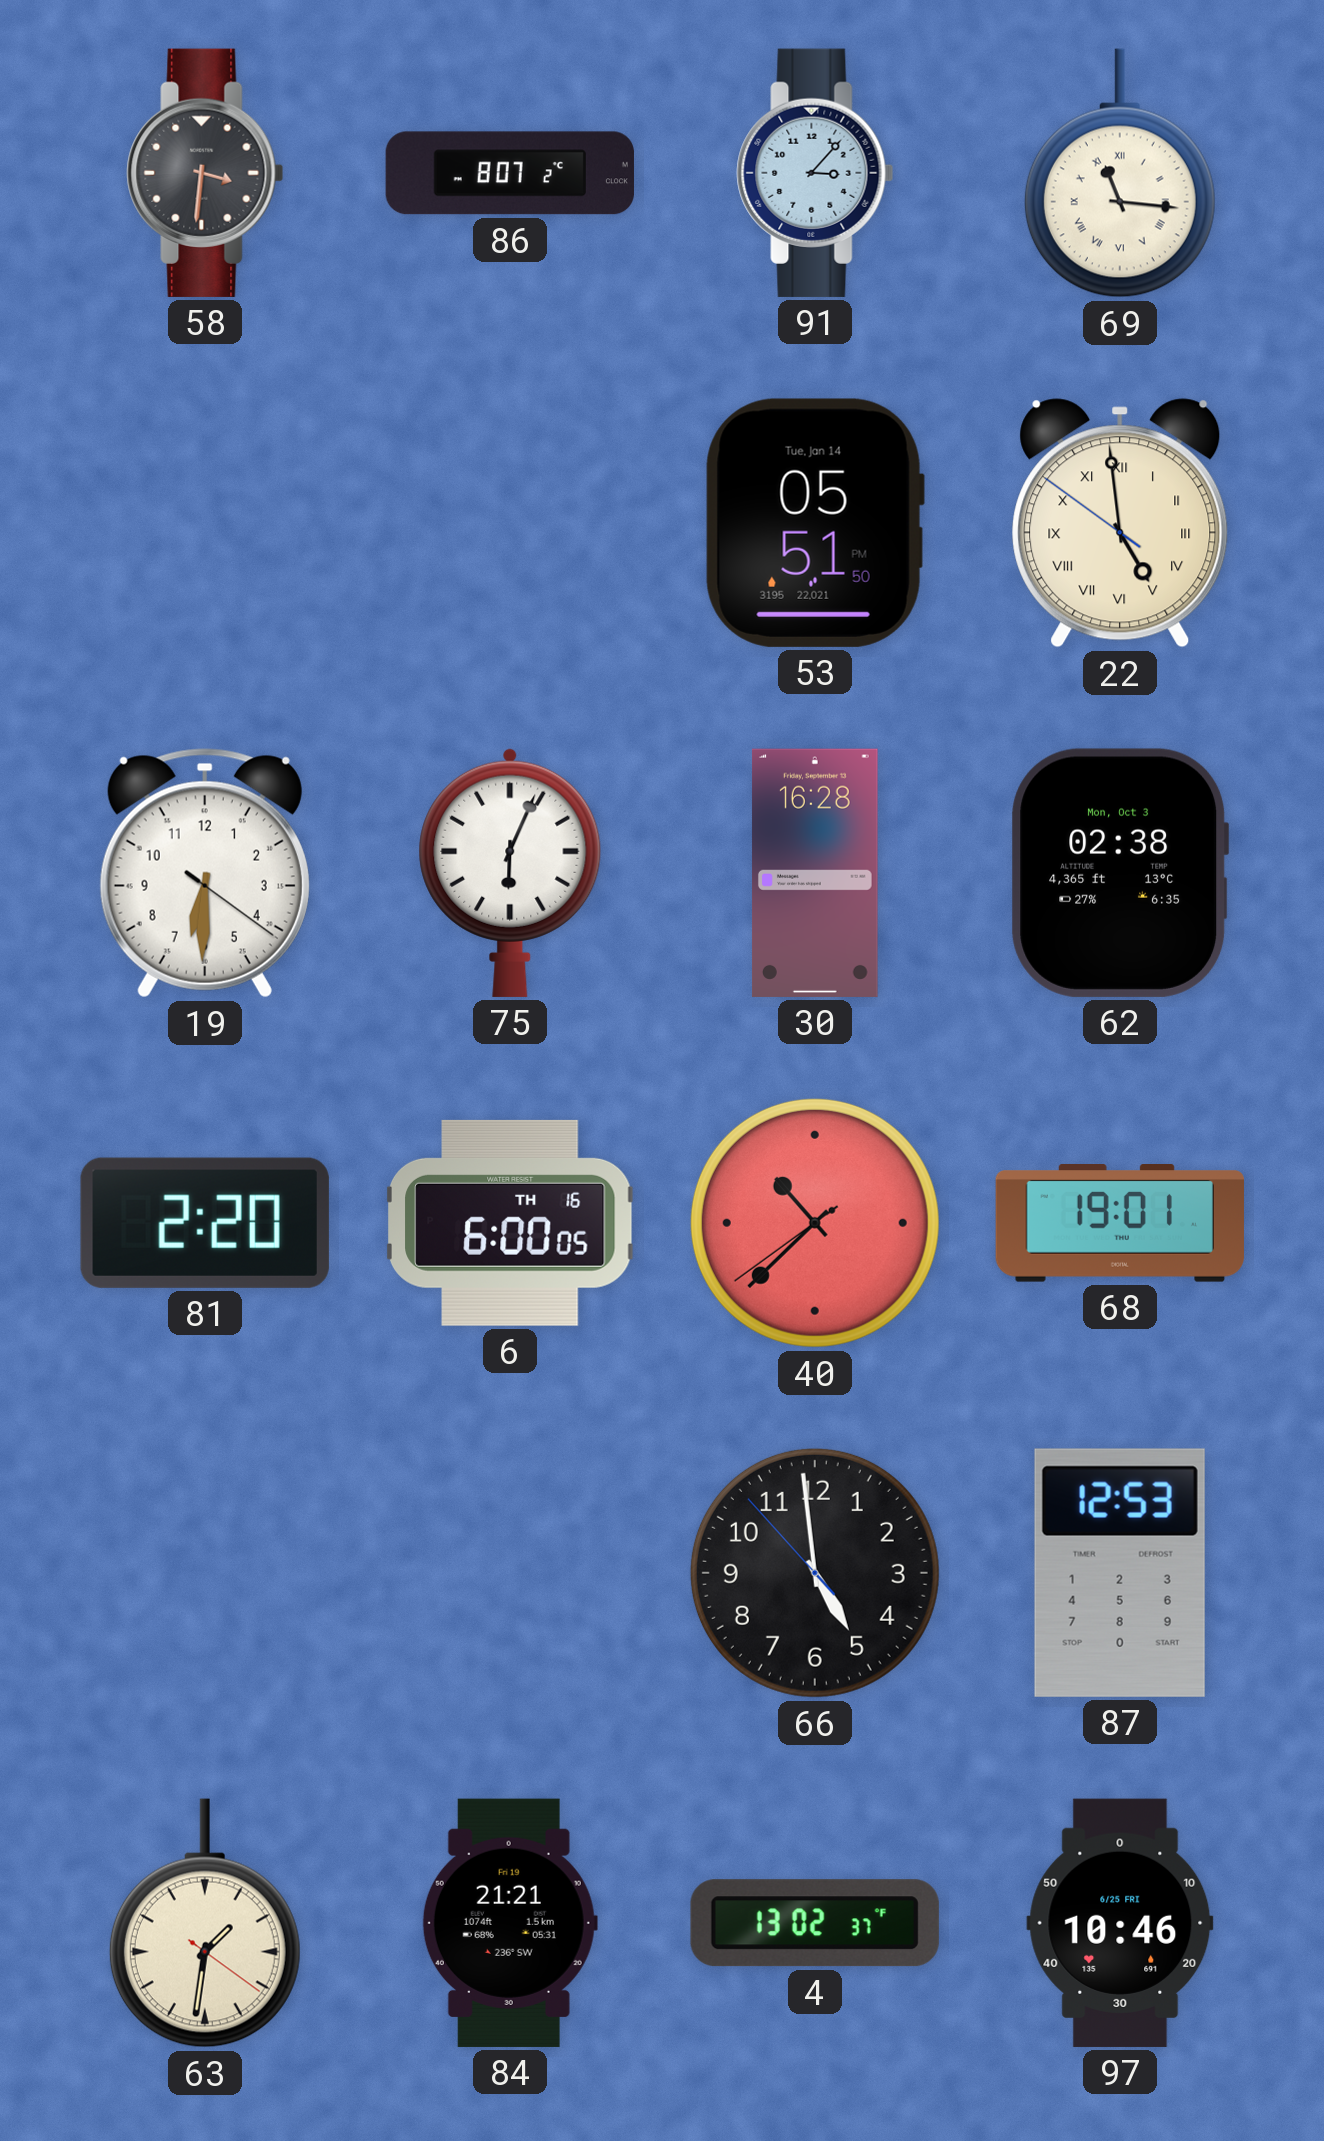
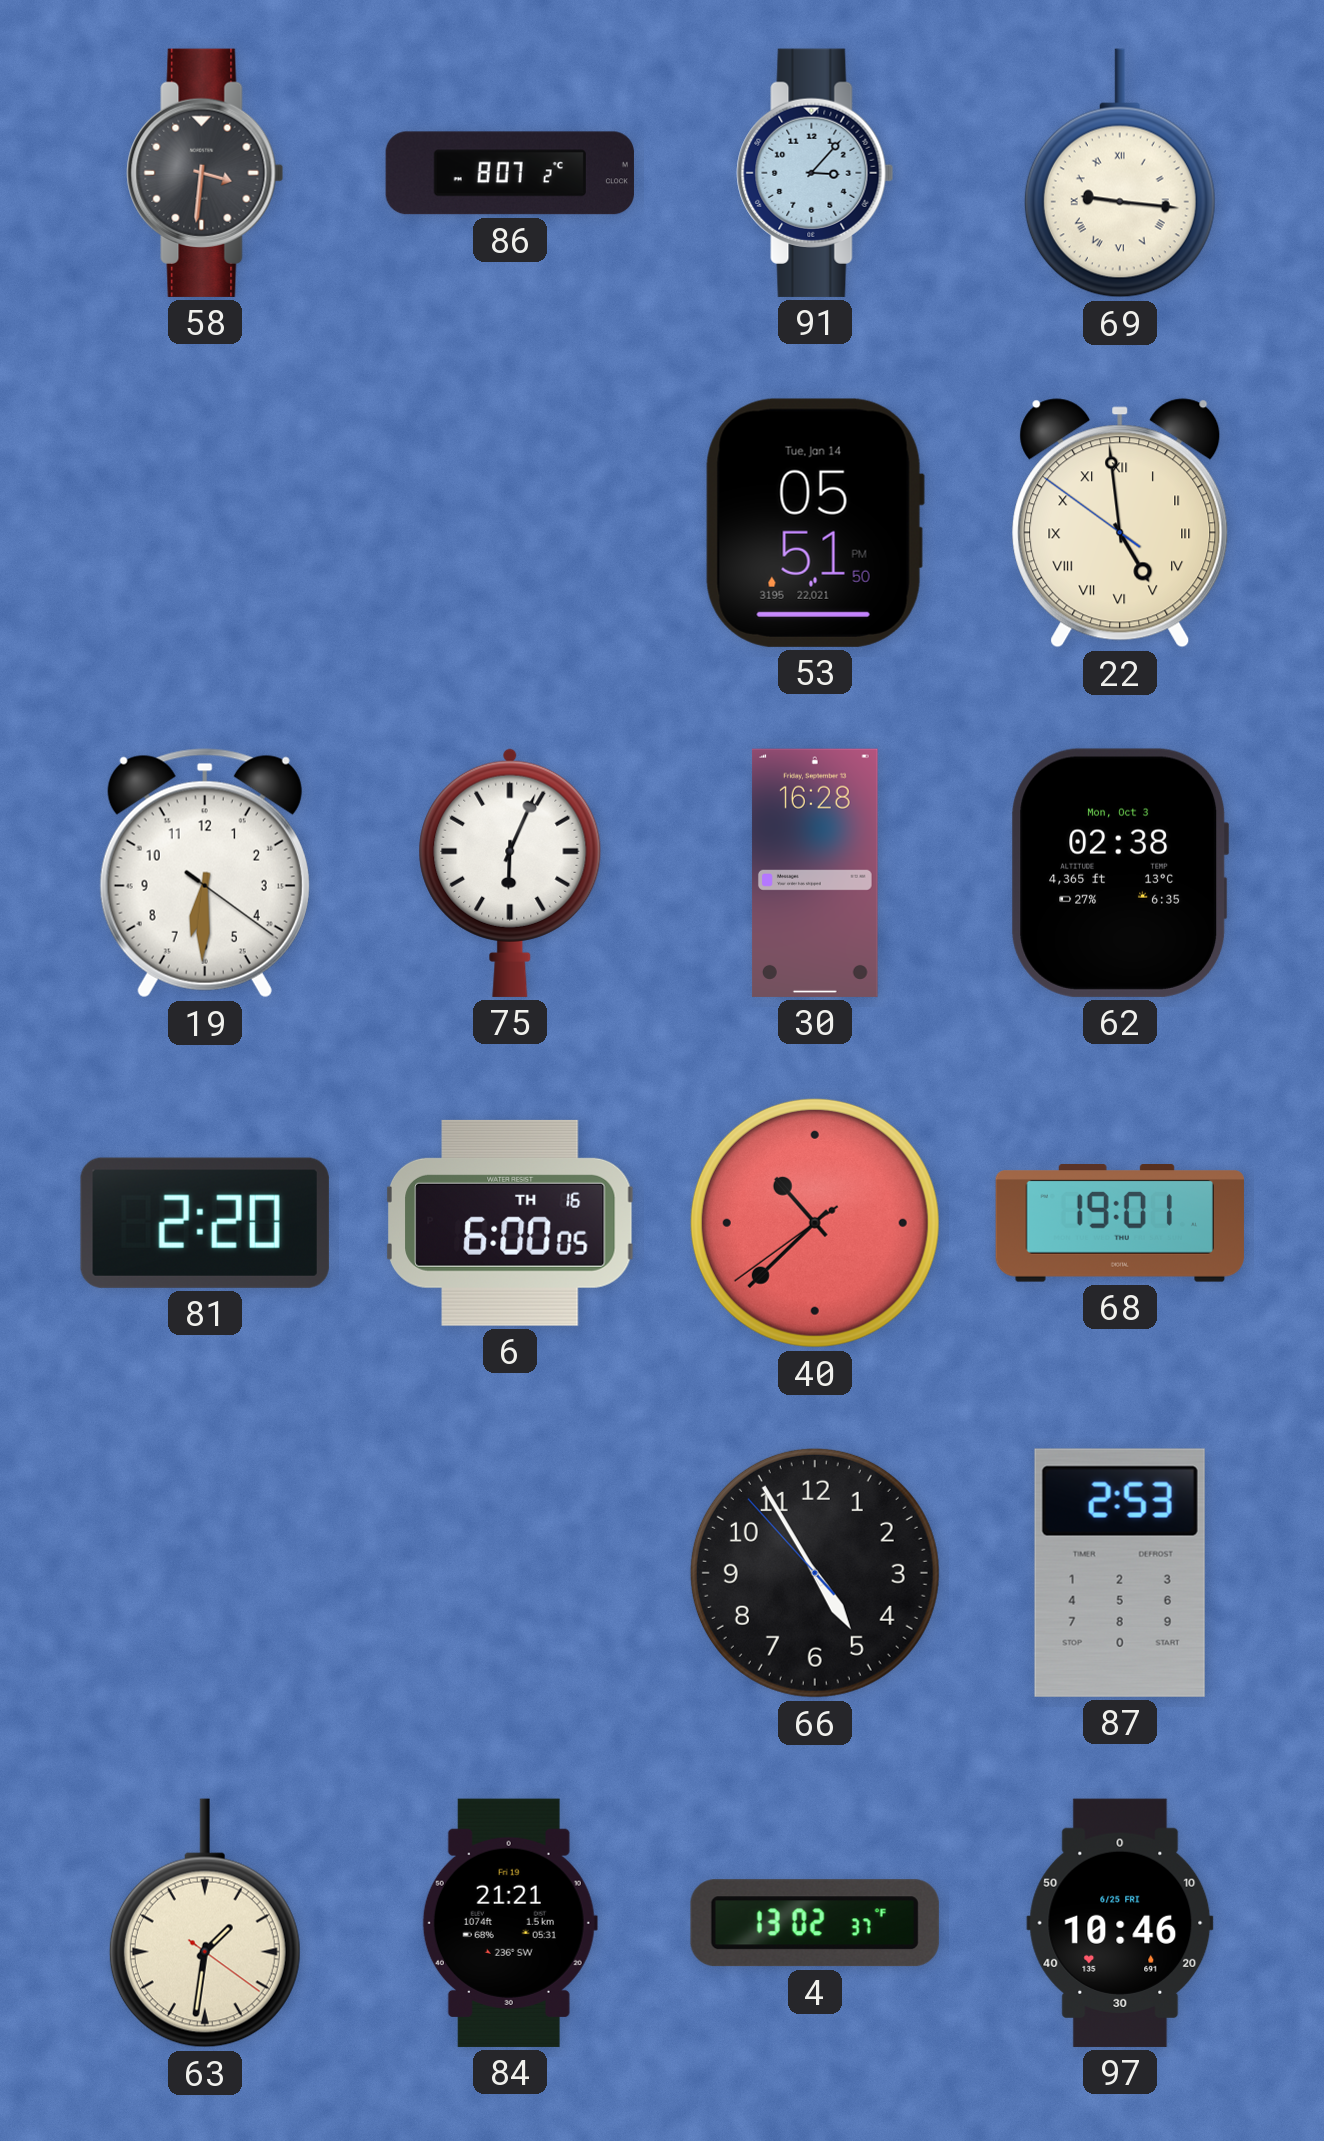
69: 11:16 -> 9:16
66: 4:58 -> 4:54
87: 12:53 -> 2:53
